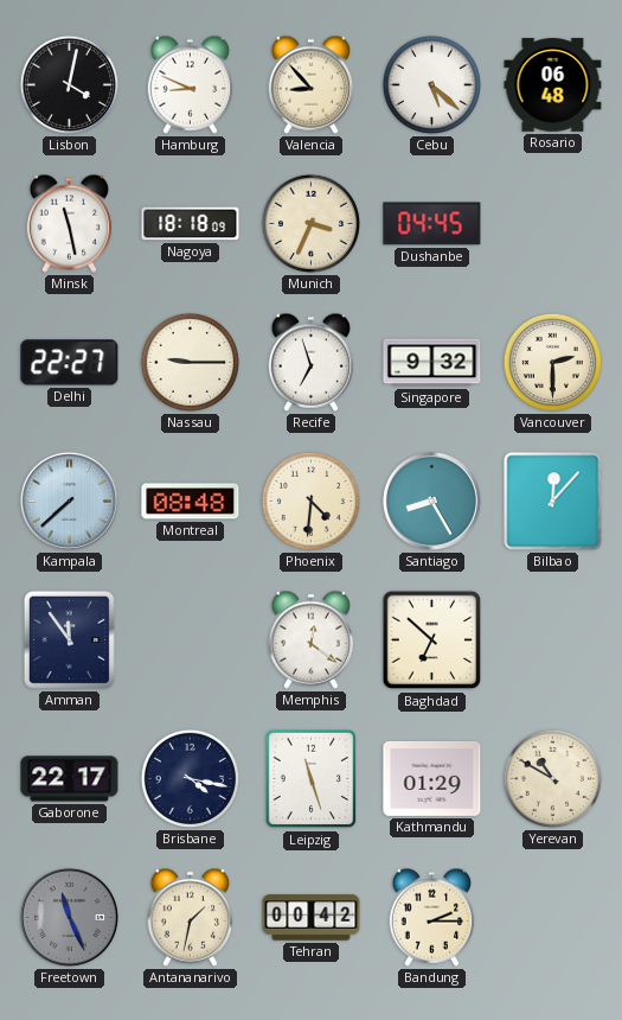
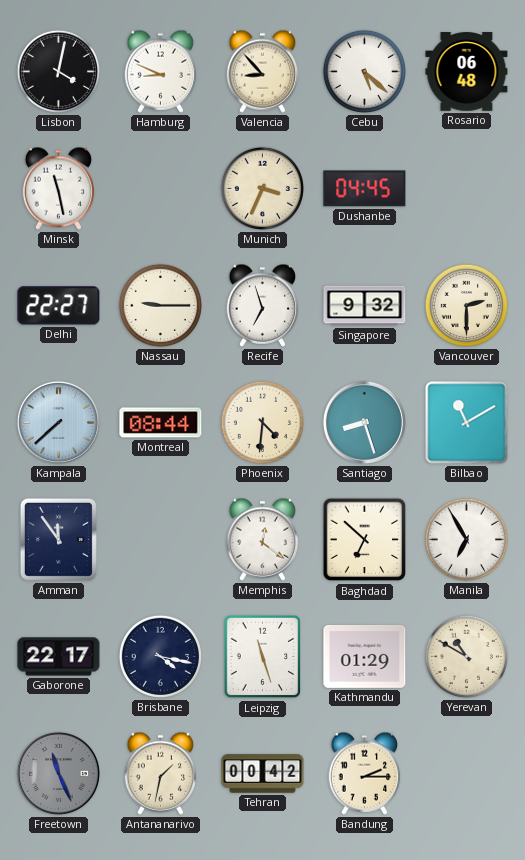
Nagoya: 18:18 -> none
Montreal: 08:48 -> 08:44
Santiago: 8:25 -> 8:27
Bilbao: 12:07 -> 11:10
Manila: none -> 6:55
